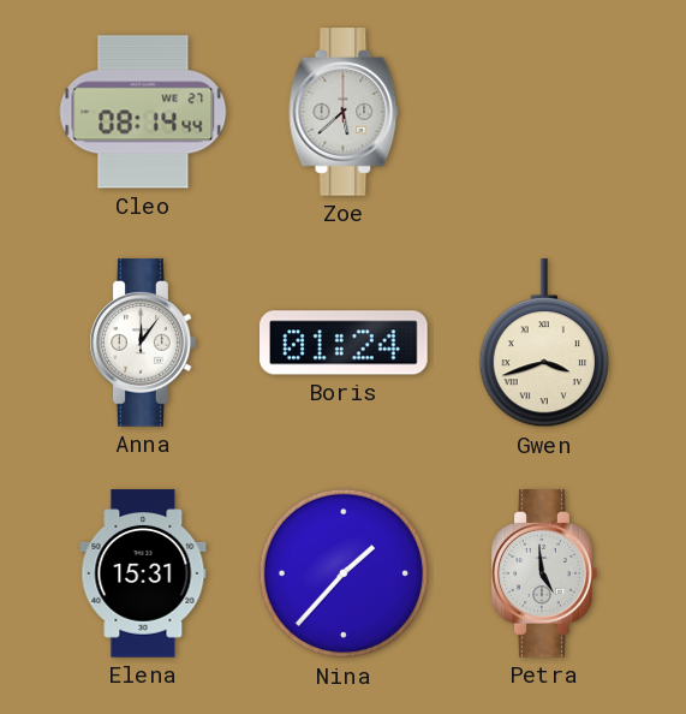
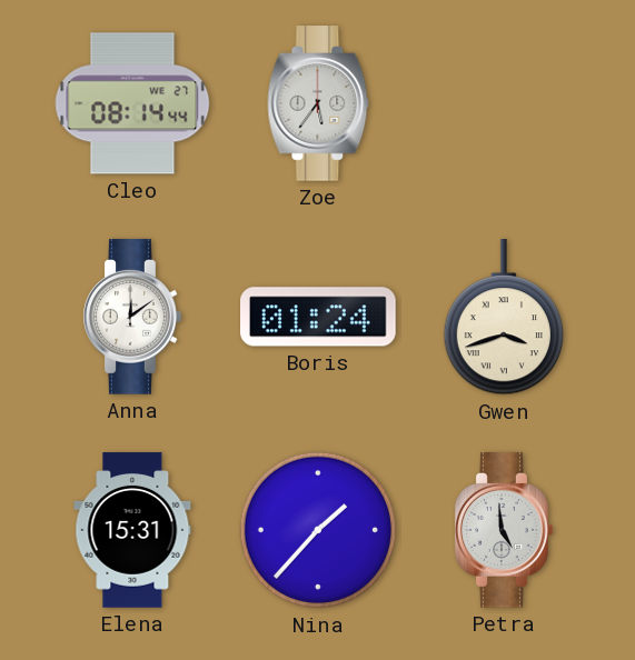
Zoe: 5:38 -> 5:36
Anna: 12:06 -> 12:09
